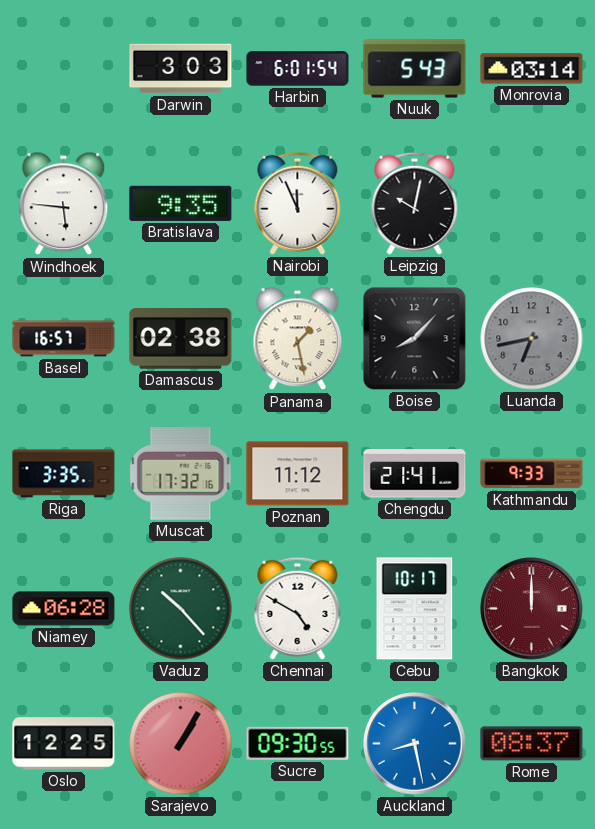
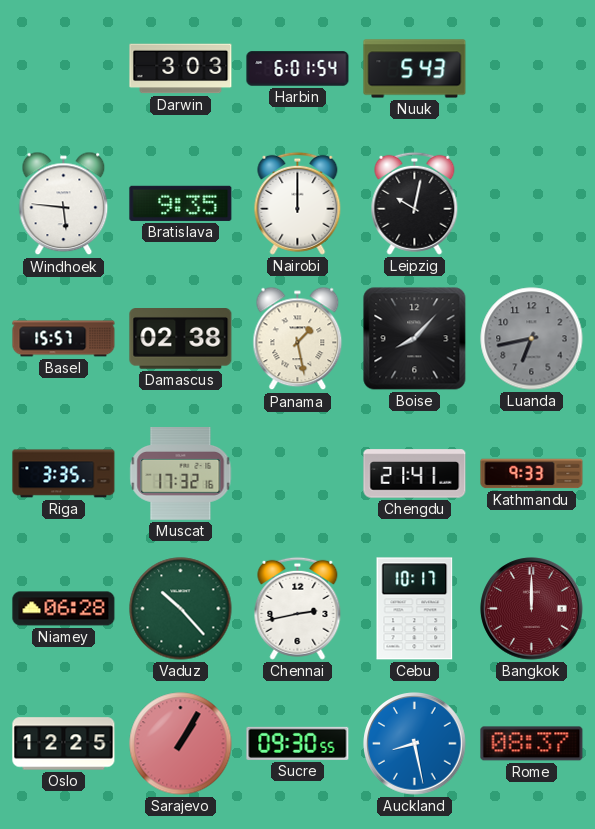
Monrovia: 03:14 -> none
Nairobi: 11:56 -> 12:00
Basel: 16:57 -> 15:57
Poznan: 11:12 -> none
Chennai: 4:50 -> 2:43
